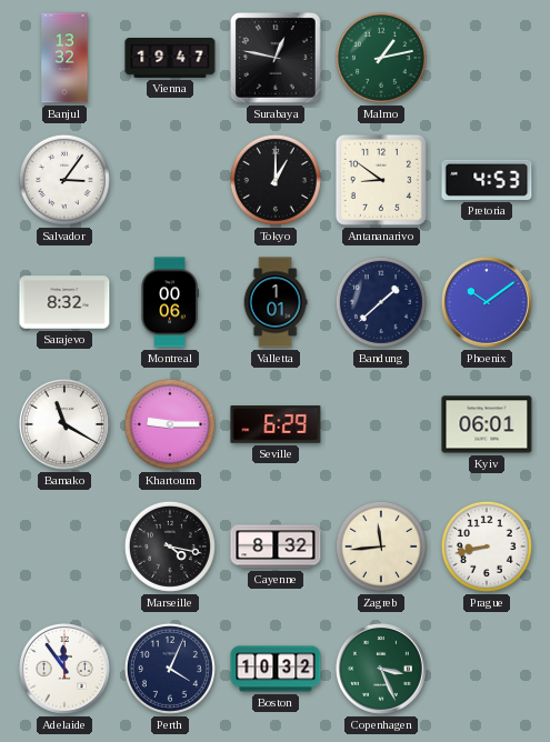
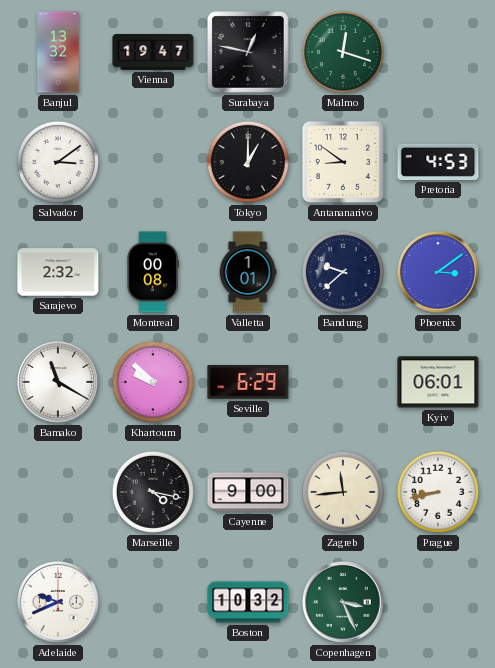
Malmo: 1:13 -> 12:18
Salvador: 3:06 -> 3:09
Sarajevo: 8:32 -> 2:32
Montreal: 00:06 -> 00:08
Bandung: 1:38 -> 9:38
Phoenix: 10:09 -> 3:09
Khartoum: 9:15 -> 9:52
Cayenne: 8:32 -> 9:00
Adelaide: 11:54 -> 9:41
Perth: 4:04 -> none
